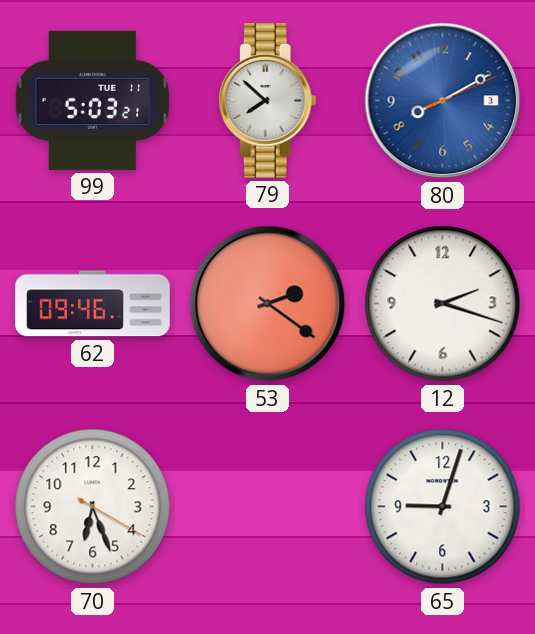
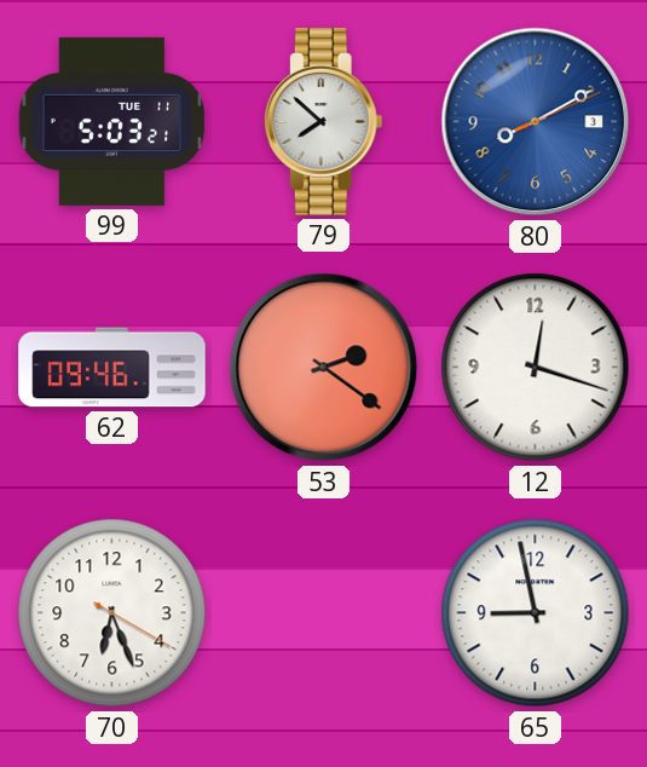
12: 2:18 -> 12:18
65: 9:03 -> 8:58
